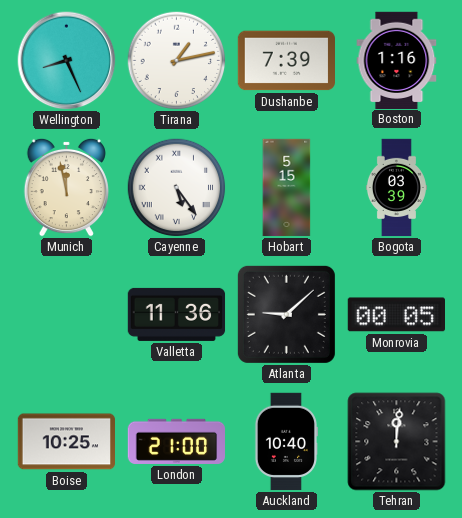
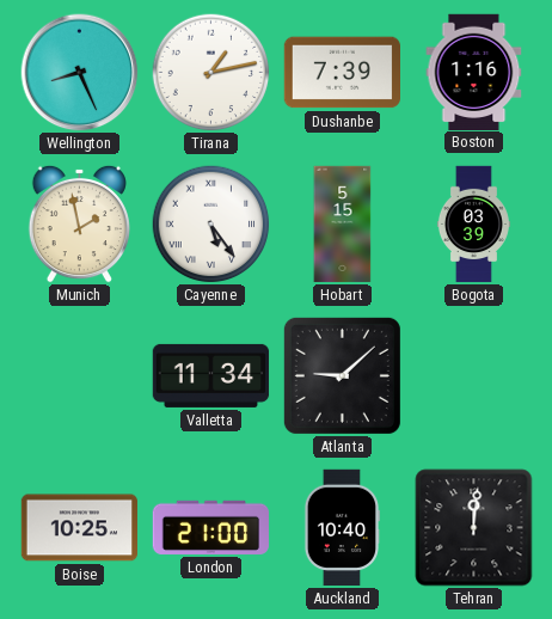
Munich: 11:58 -> 1:58
Valletta: 11:36 -> 11:34
Monrovia: 00:05 -> none
